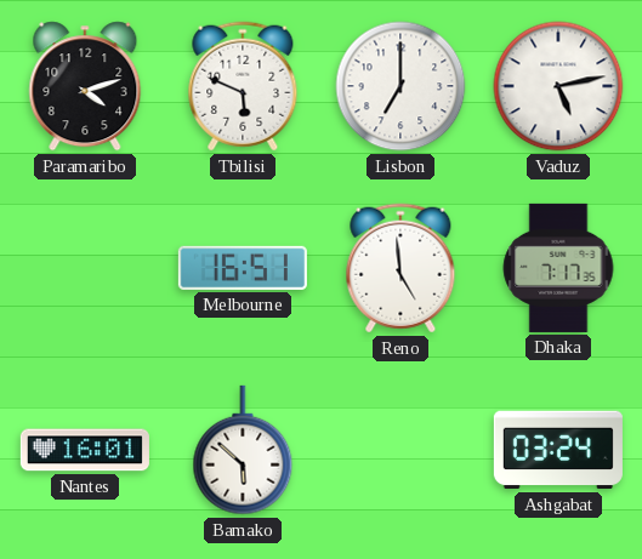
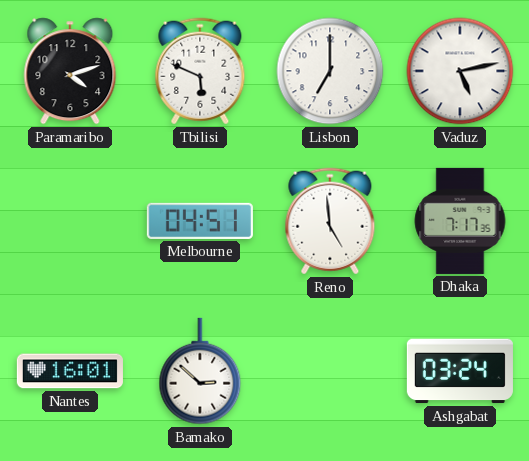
Melbourne: 16:51 -> 04:51
Bamako: 5:52 -> 2:52
